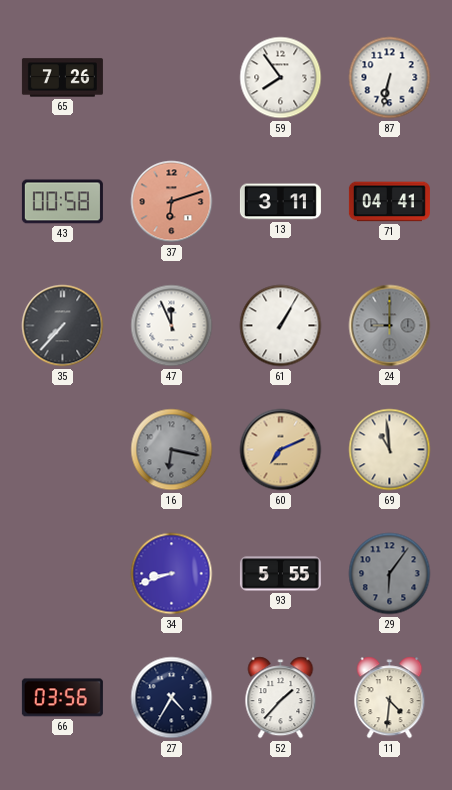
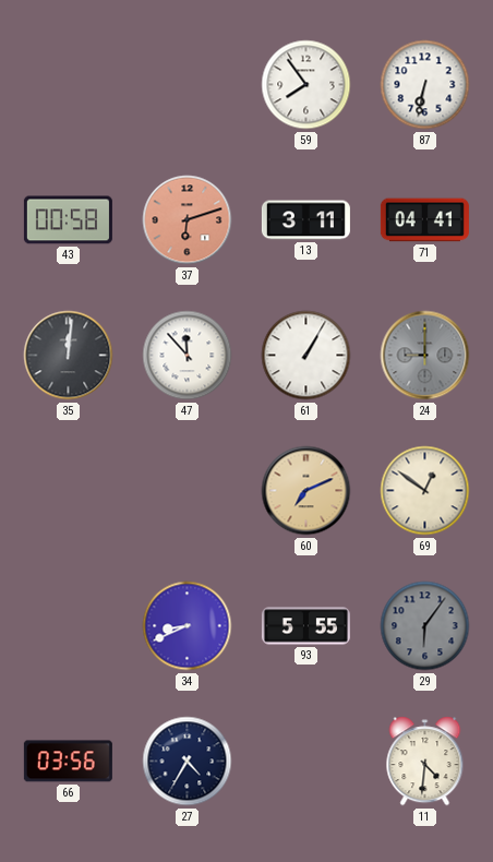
65: 7:26 -> none
35: 7:37 -> 12:01
47: 11:56 -> 11:53
16: 6:17 -> none
69: 10:59 -> 12:51
34: 8:42 -> 8:41
52: 1:37 -> none
